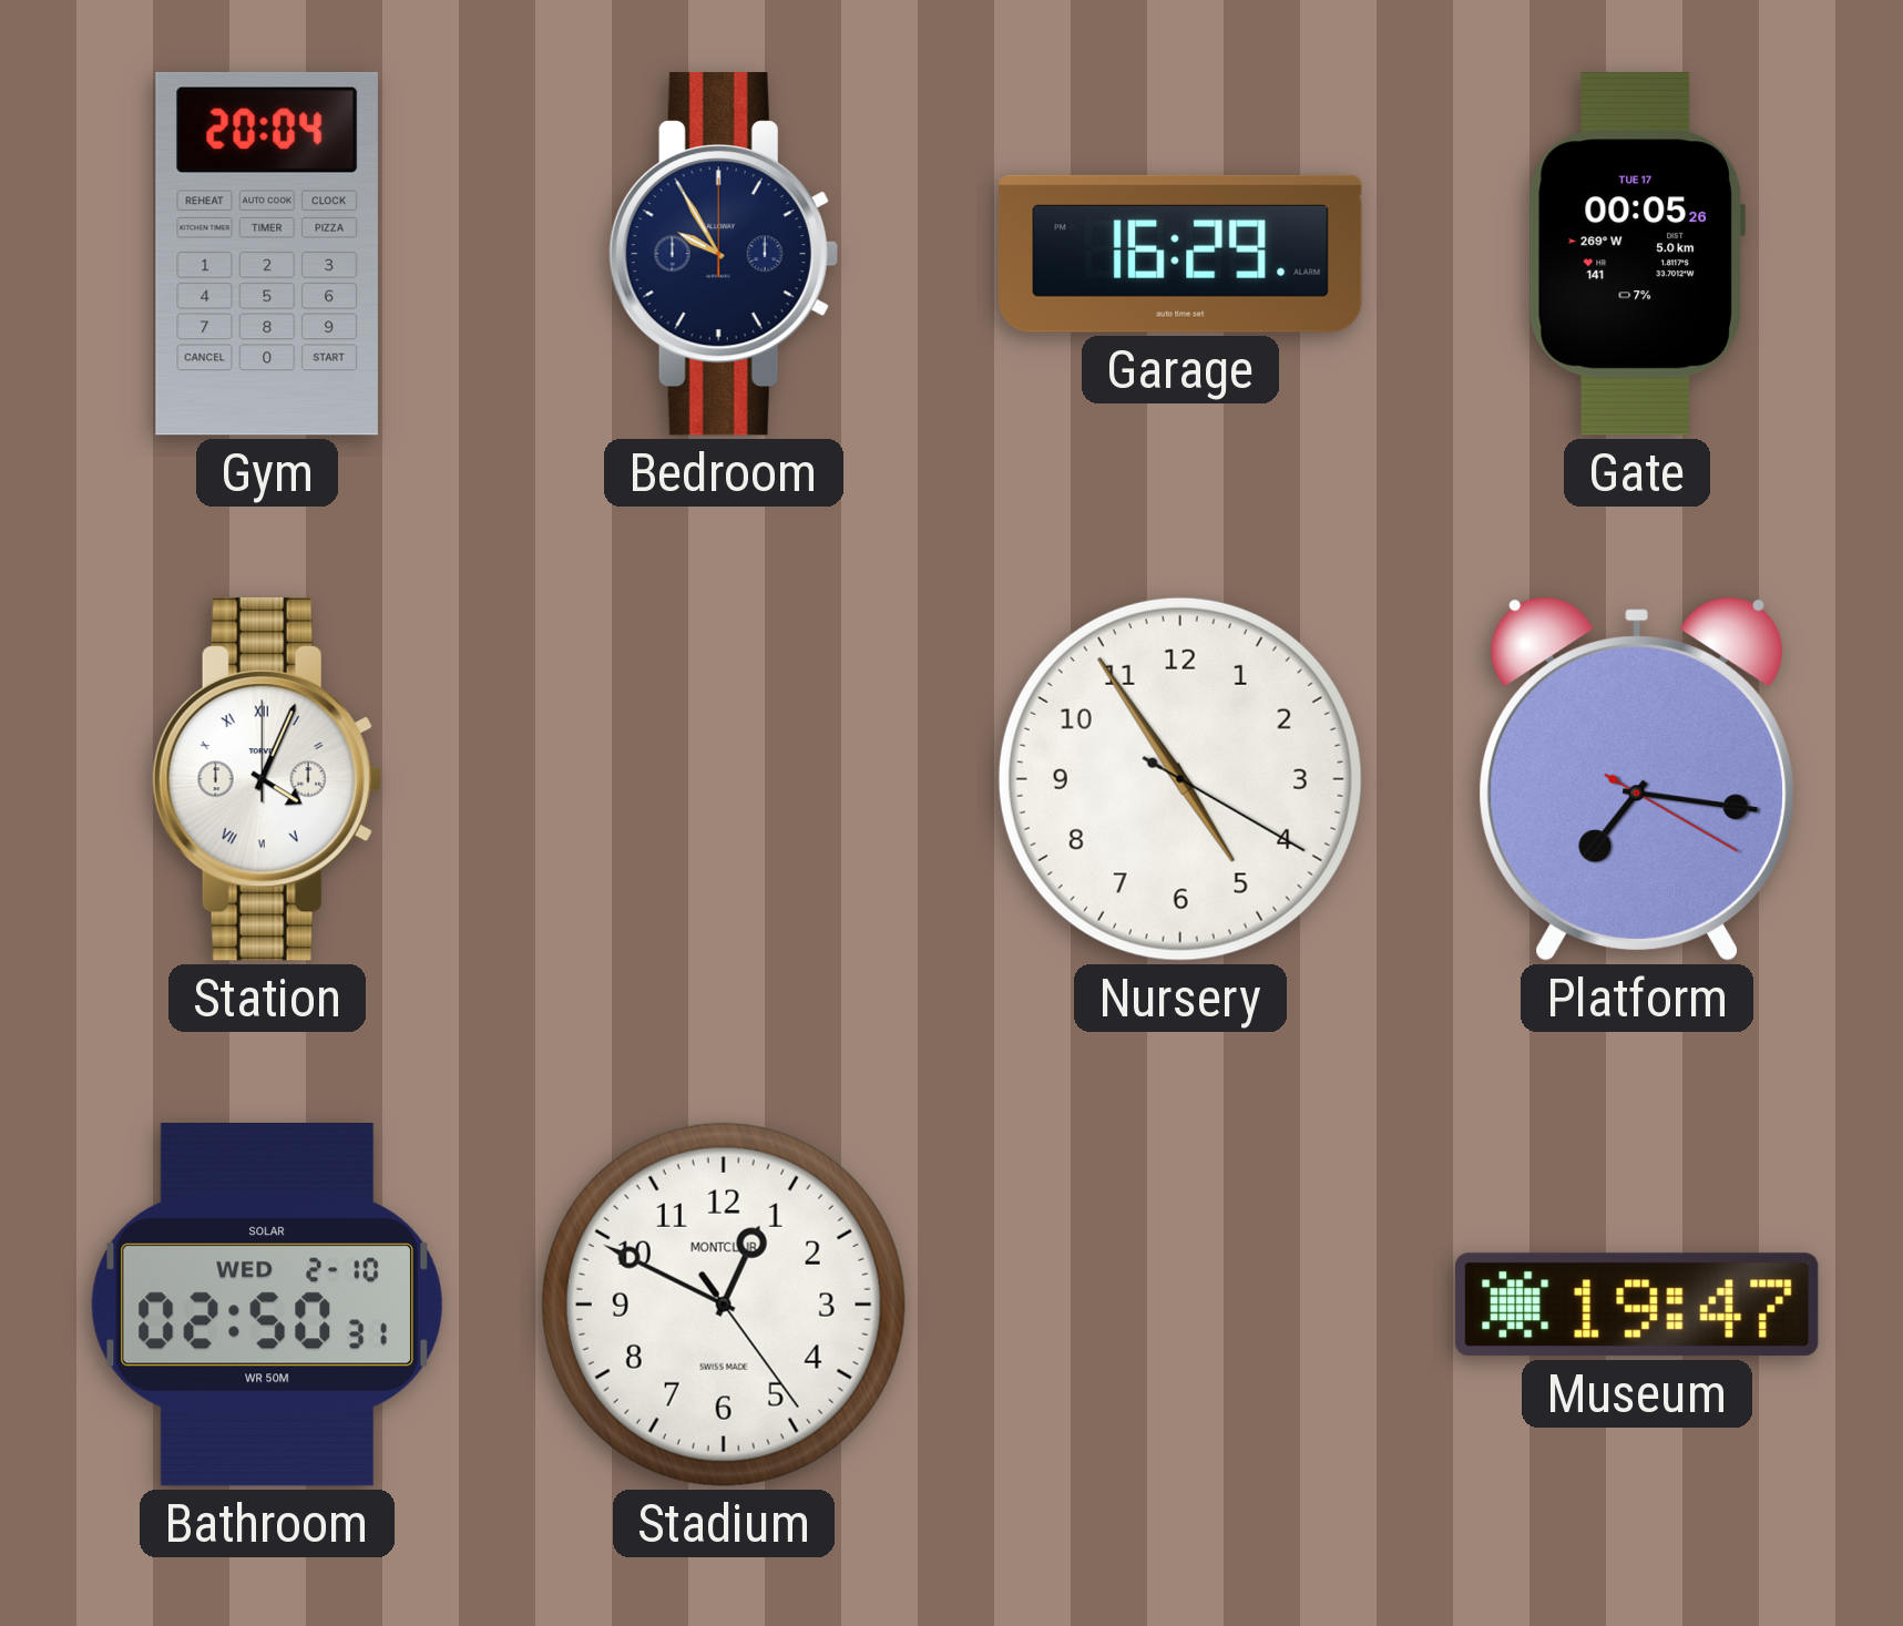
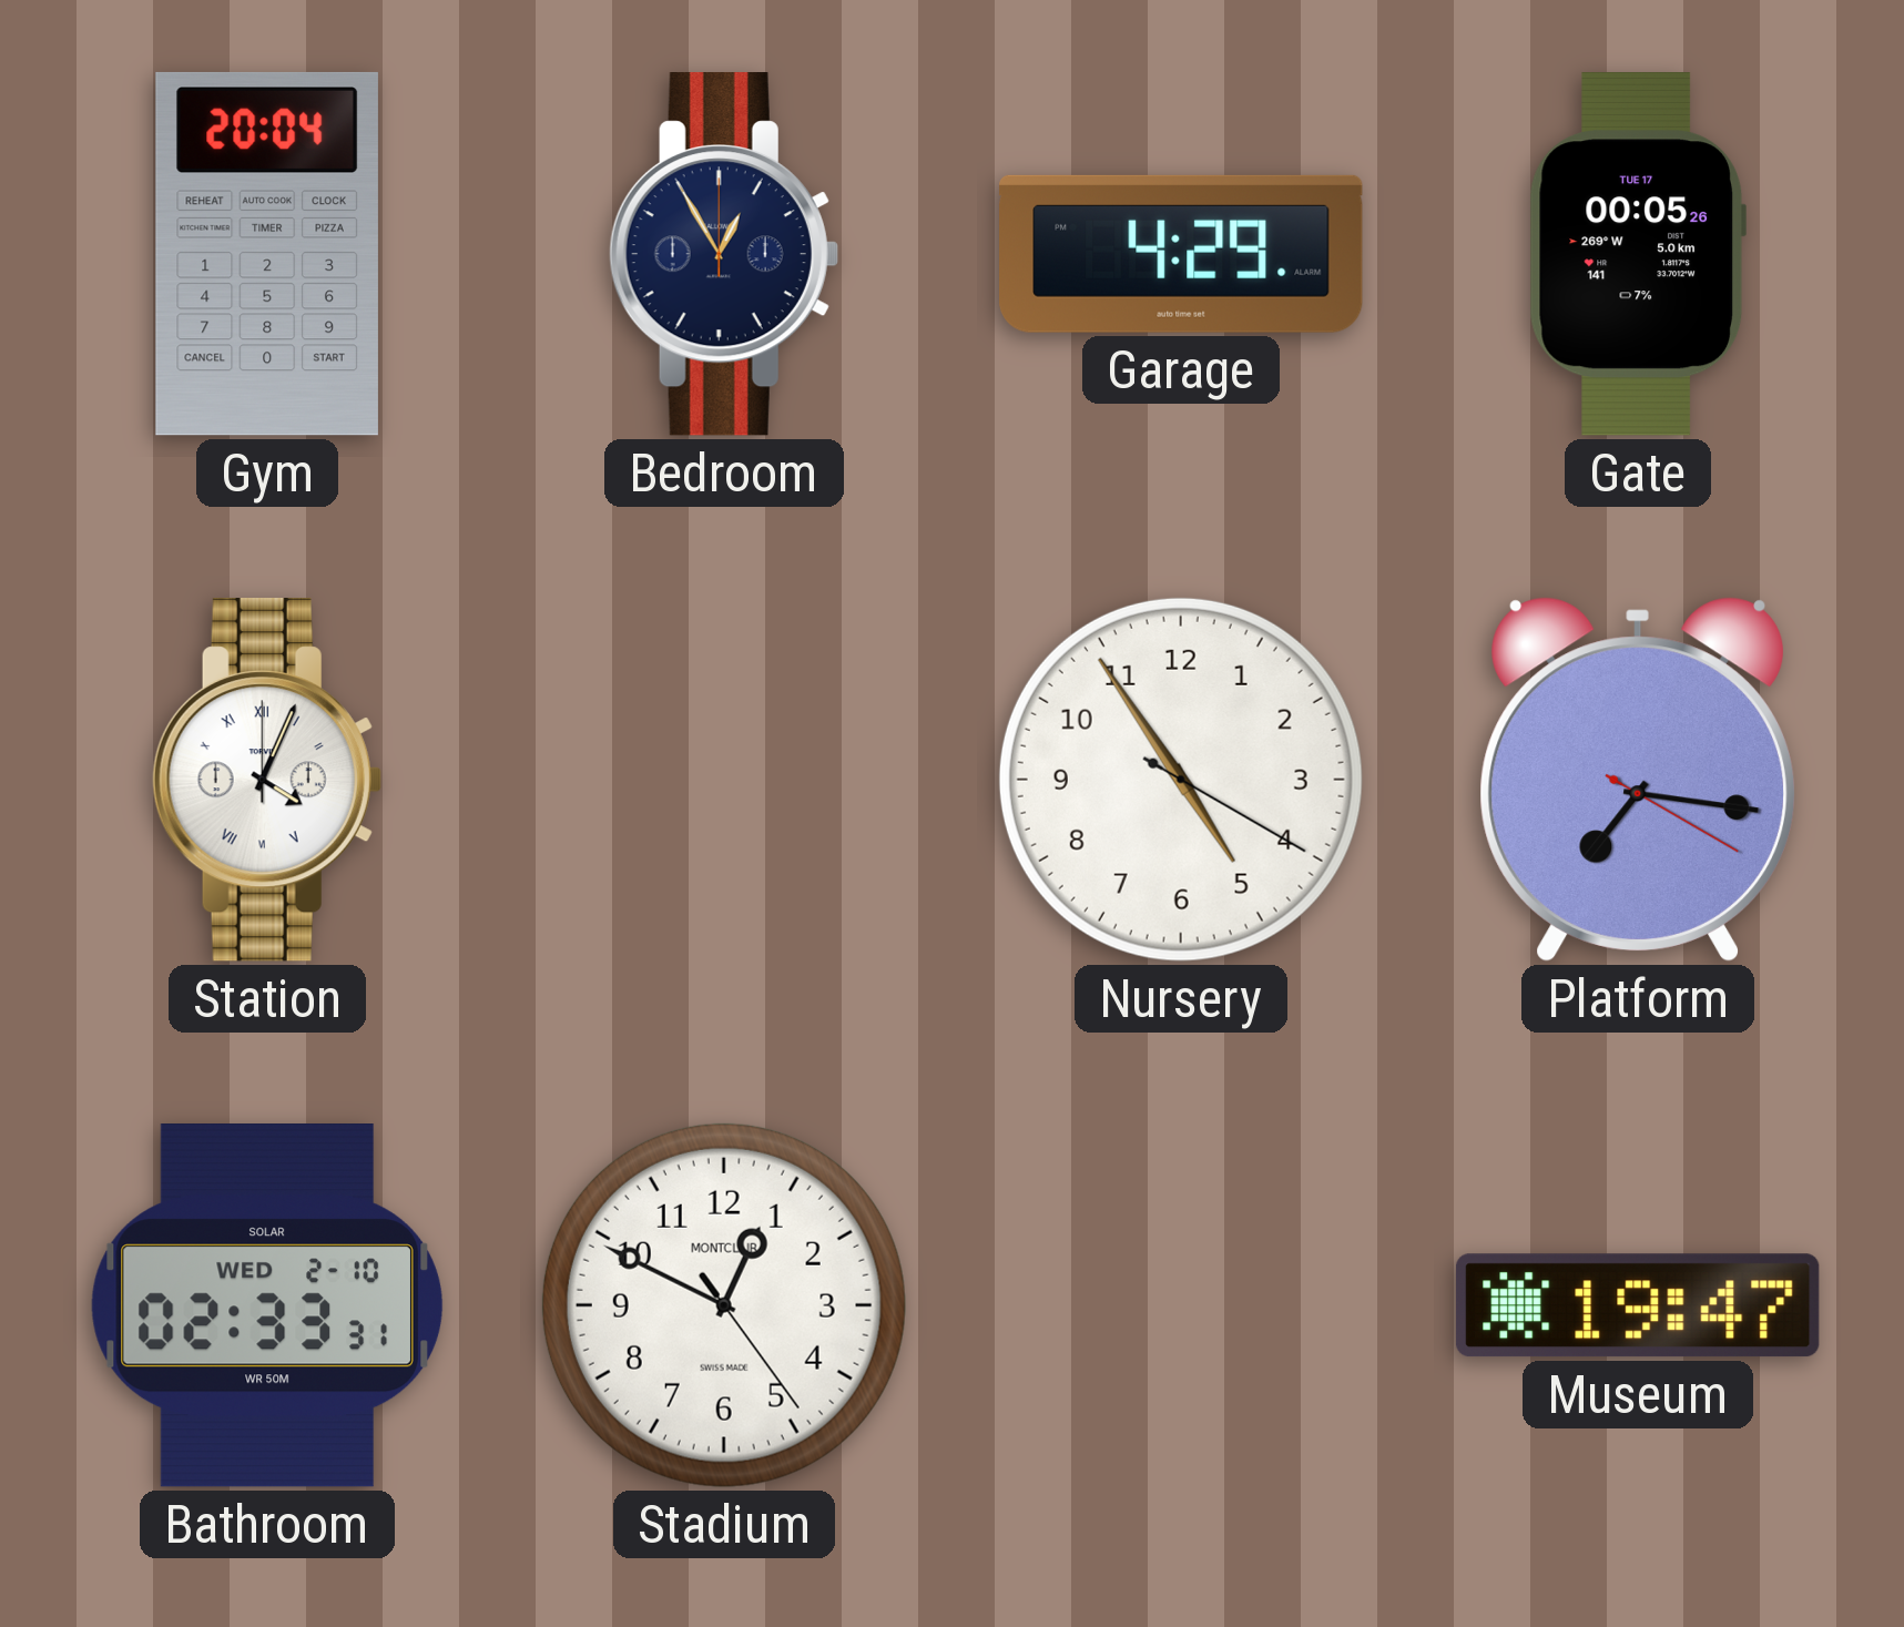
Bedroom: 9:55 -> 12:55
Garage: 16:29 -> 4:29
Bathroom: 02:50 -> 02:33
